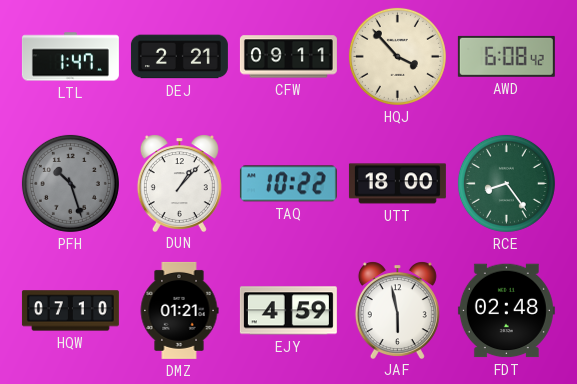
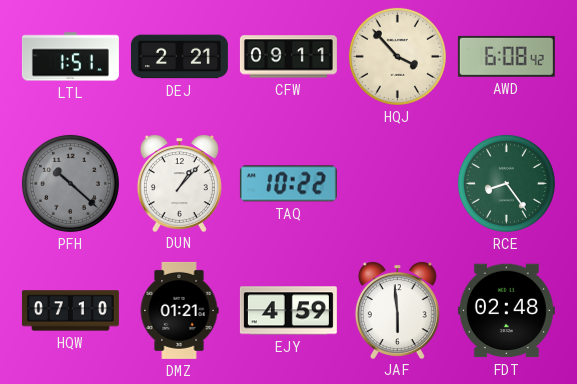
LTL: 1:47 -> 1:51
PFH: 10:27 -> 10:22
UTT: 18:00 -> none
JAF: 5:58 -> 5:59
